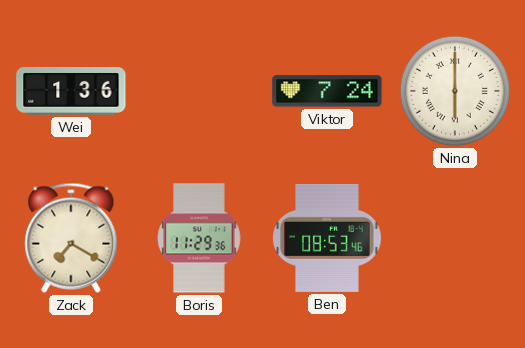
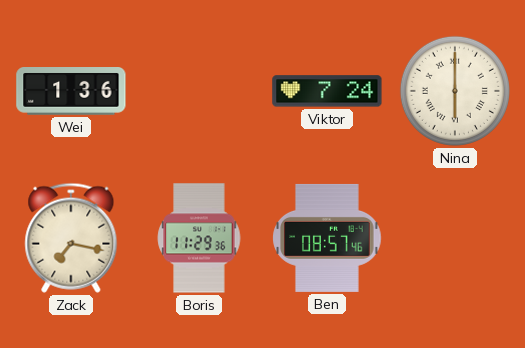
Zack: 7:20 -> 7:17
Ben: 08:53 -> 08:57
